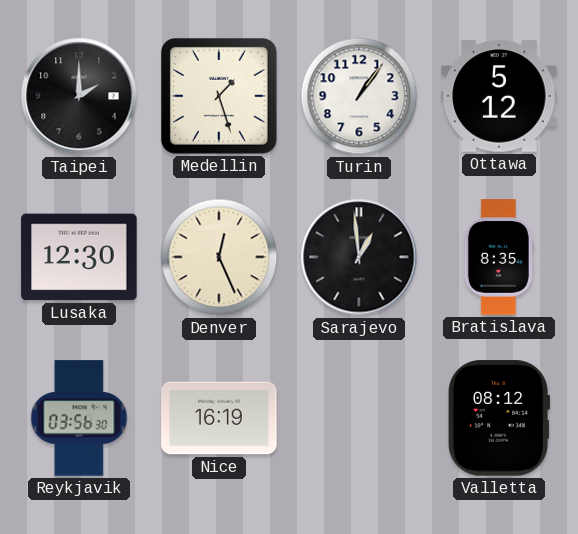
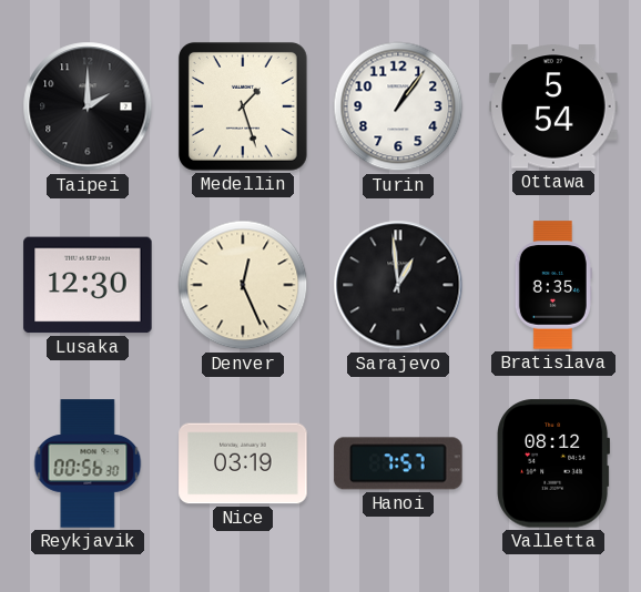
Ottawa: 5:12 -> 5:54
Reykjavik: 03:56 -> 00:56
Nice: 16:19 -> 03:19
Hanoi: none -> 7:57
